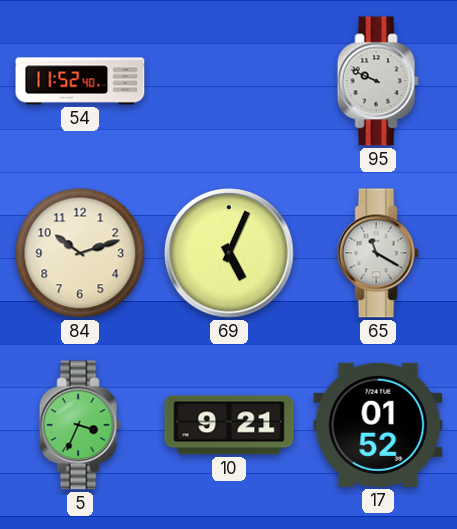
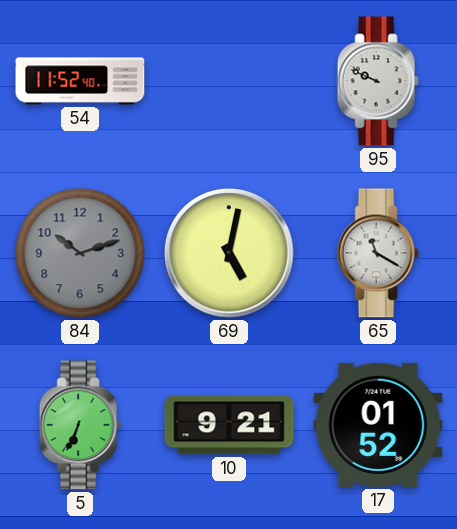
84 dial: cream -> grey
69: 5:04 -> 5:02
5: 3:34 -> 6:34
